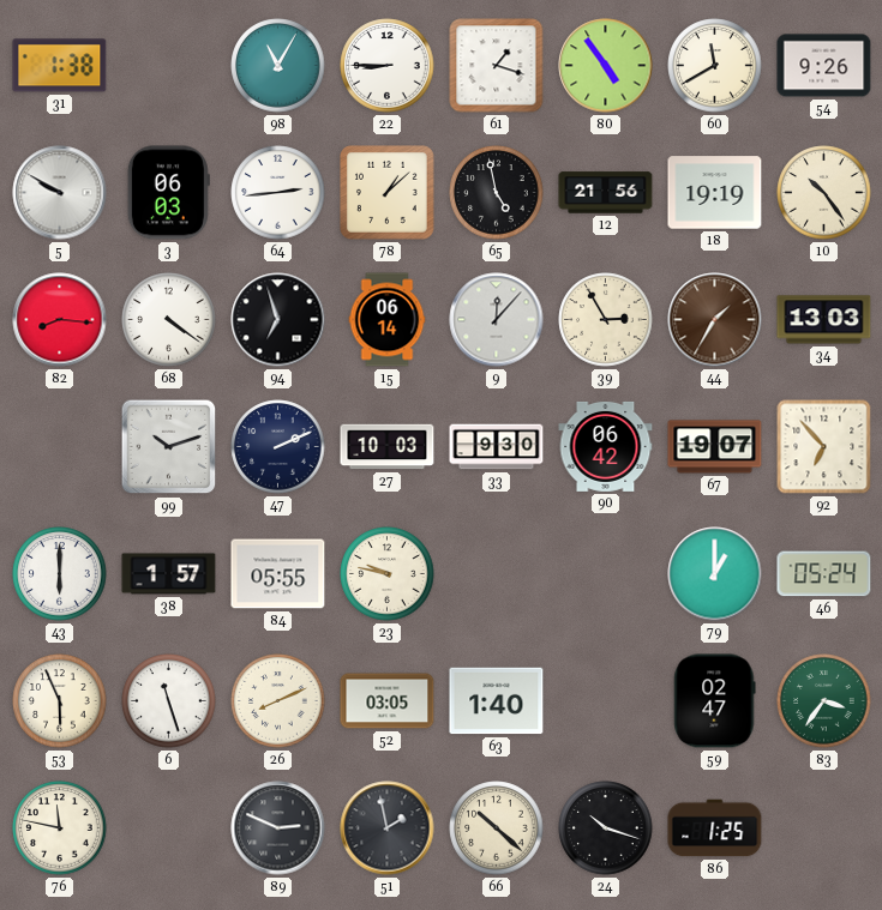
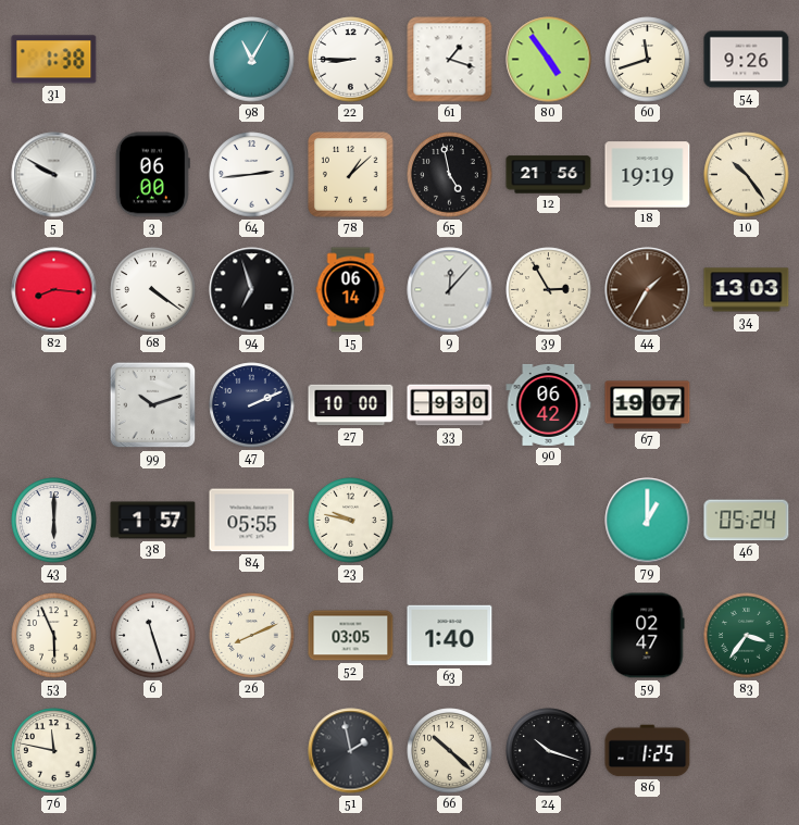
60: 11:40 -> 11:42
3: 06:03 -> 06:00
27: 10:03 -> 10:00
92: 6:53 -> none
89: 2:49 -> none
